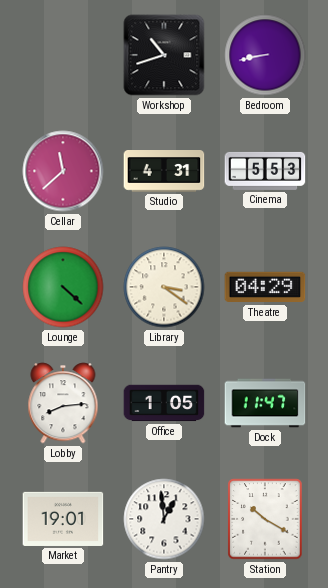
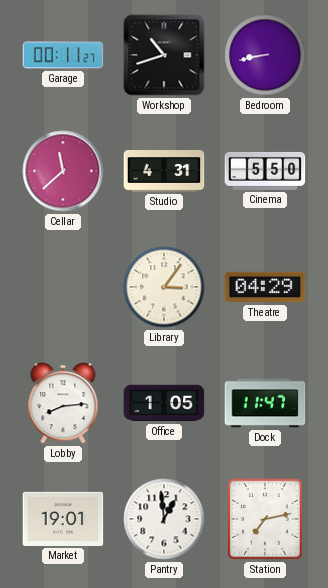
Garage: none -> 00:11
Cinema: 5:53 -> 5:50
Lounge: 4:22 -> none
Library: 3:21 -> 3:06
Station: 10:20 -> 7:13
